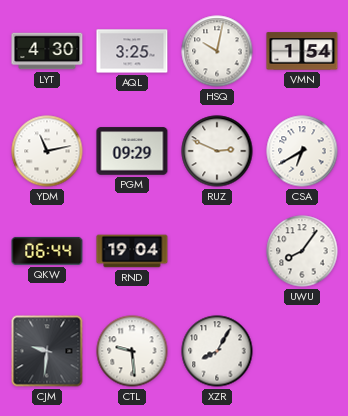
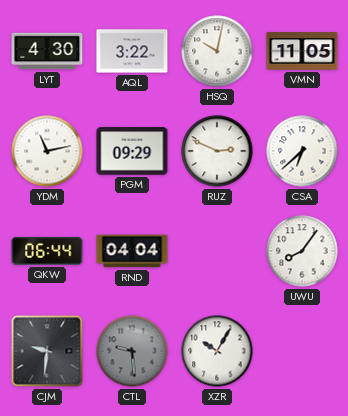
AQL: 3:25 -> 3:22
VMN: 1:54 -> 11:05
CSA: 6:40 -> 6:38
RND: 19:04 -> 04:04
CTL dial: white -> grey
XZR: 8:05 -> 10:05
